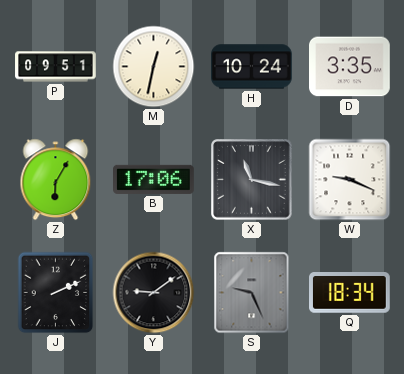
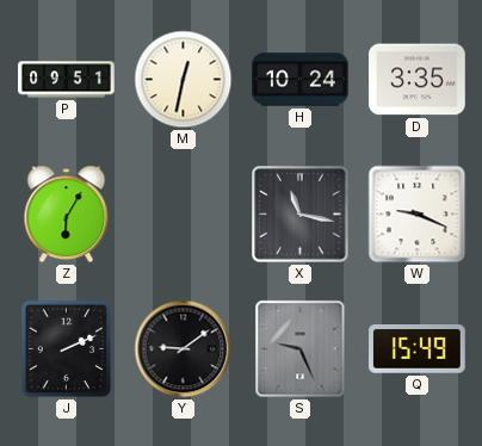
B: 17:06 -> none
Q: 18:34 -> 15:49
